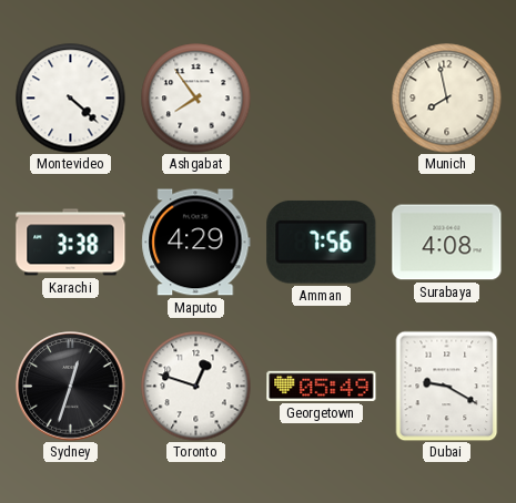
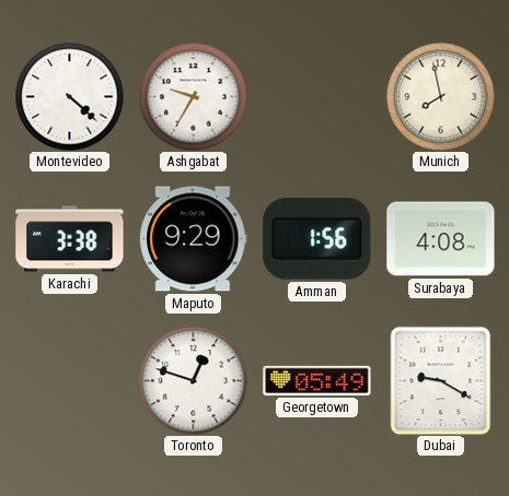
Ashgabat: 7:54 -> 9:35
Maputo: 4:29 -> 9:29
Amman: 7:56 -> 1:56
Sydney: 12:33 -> none
